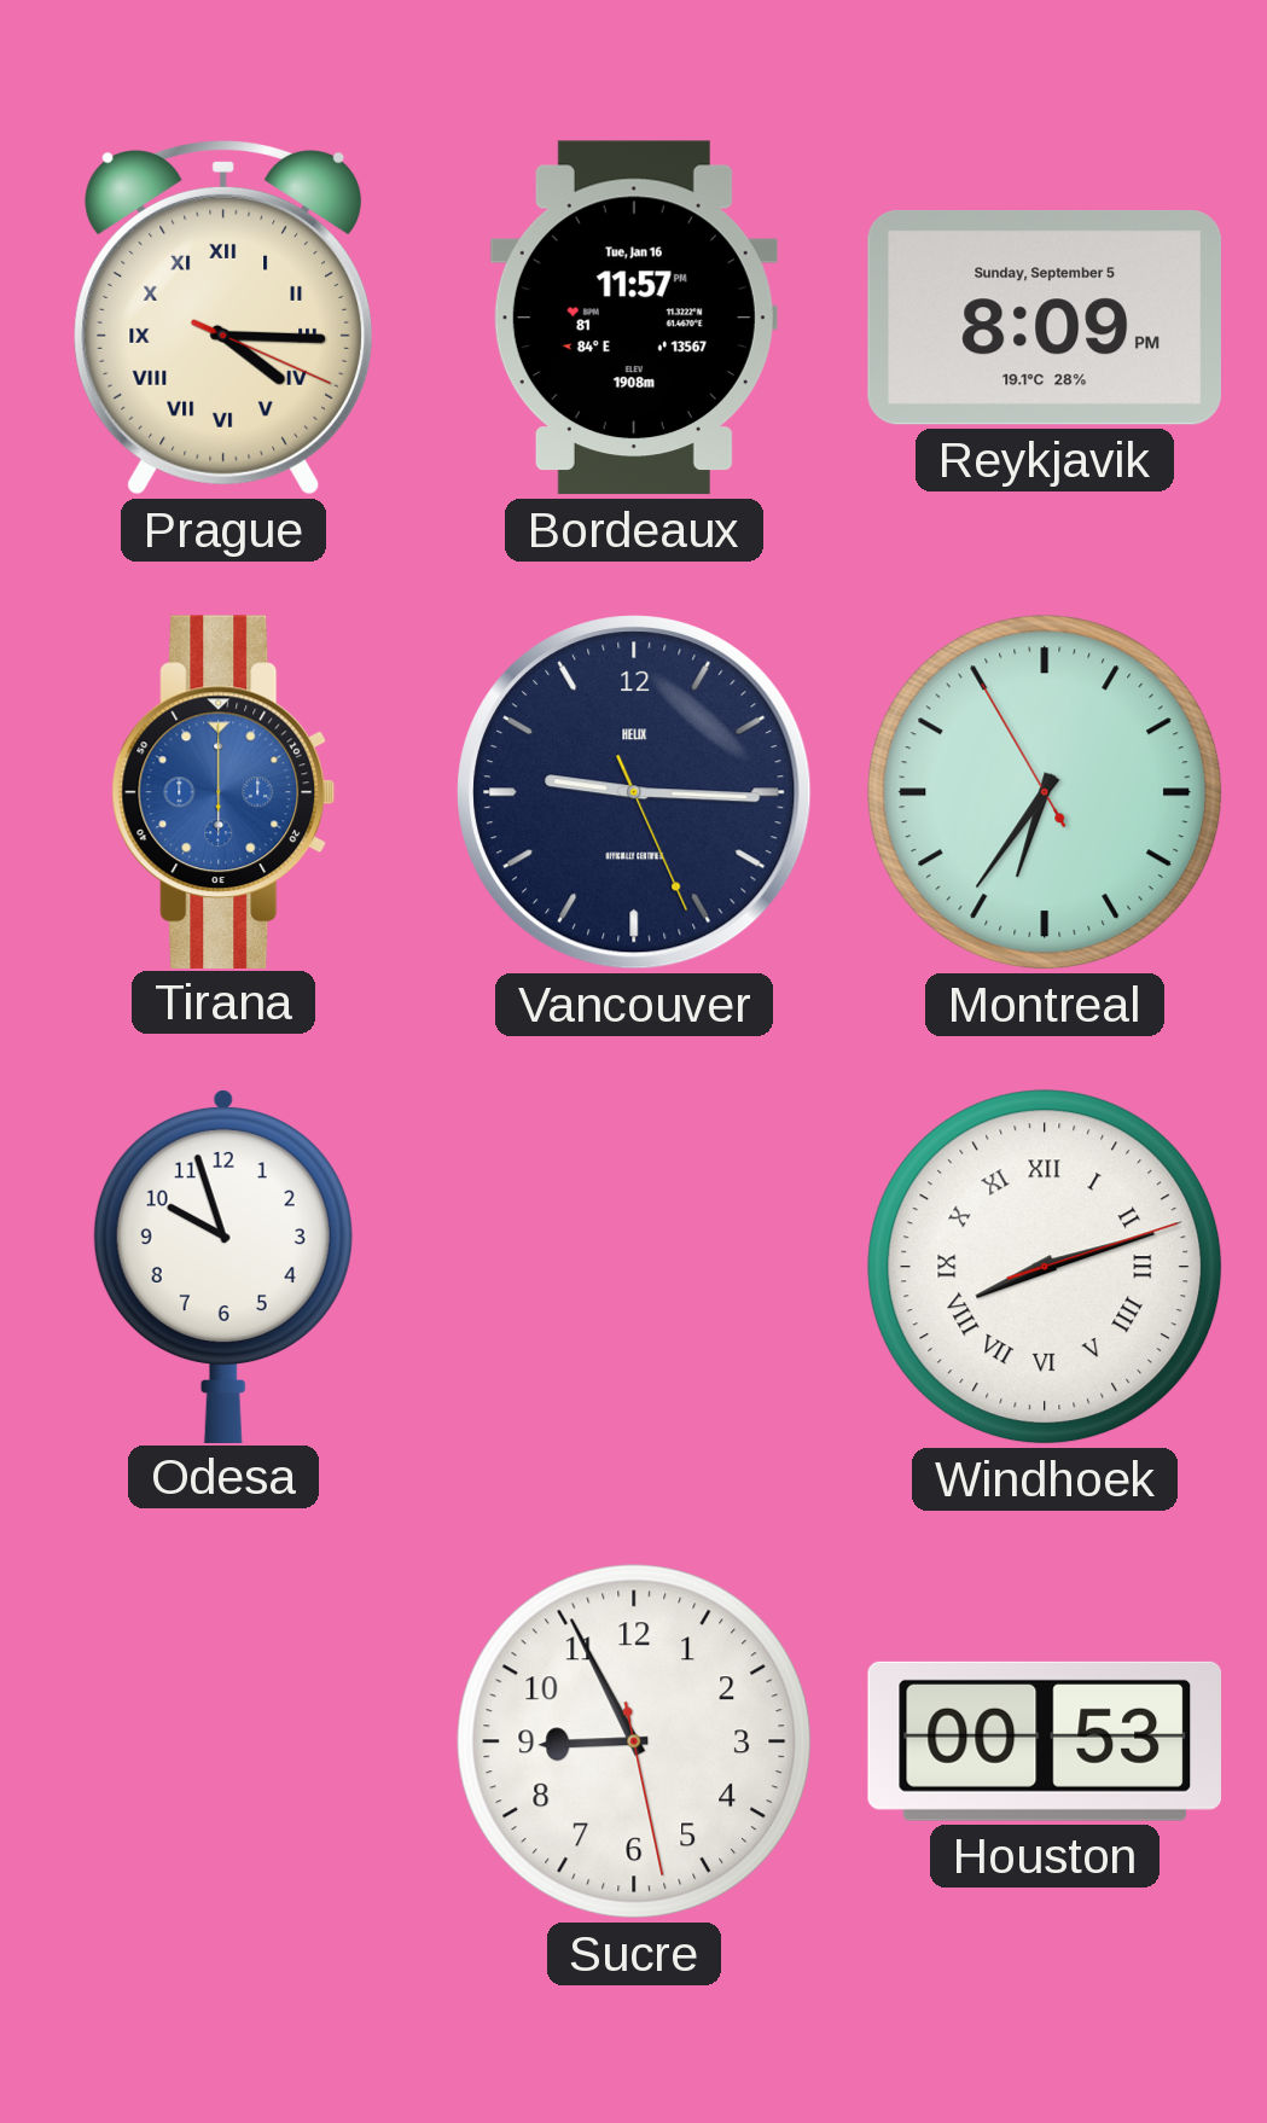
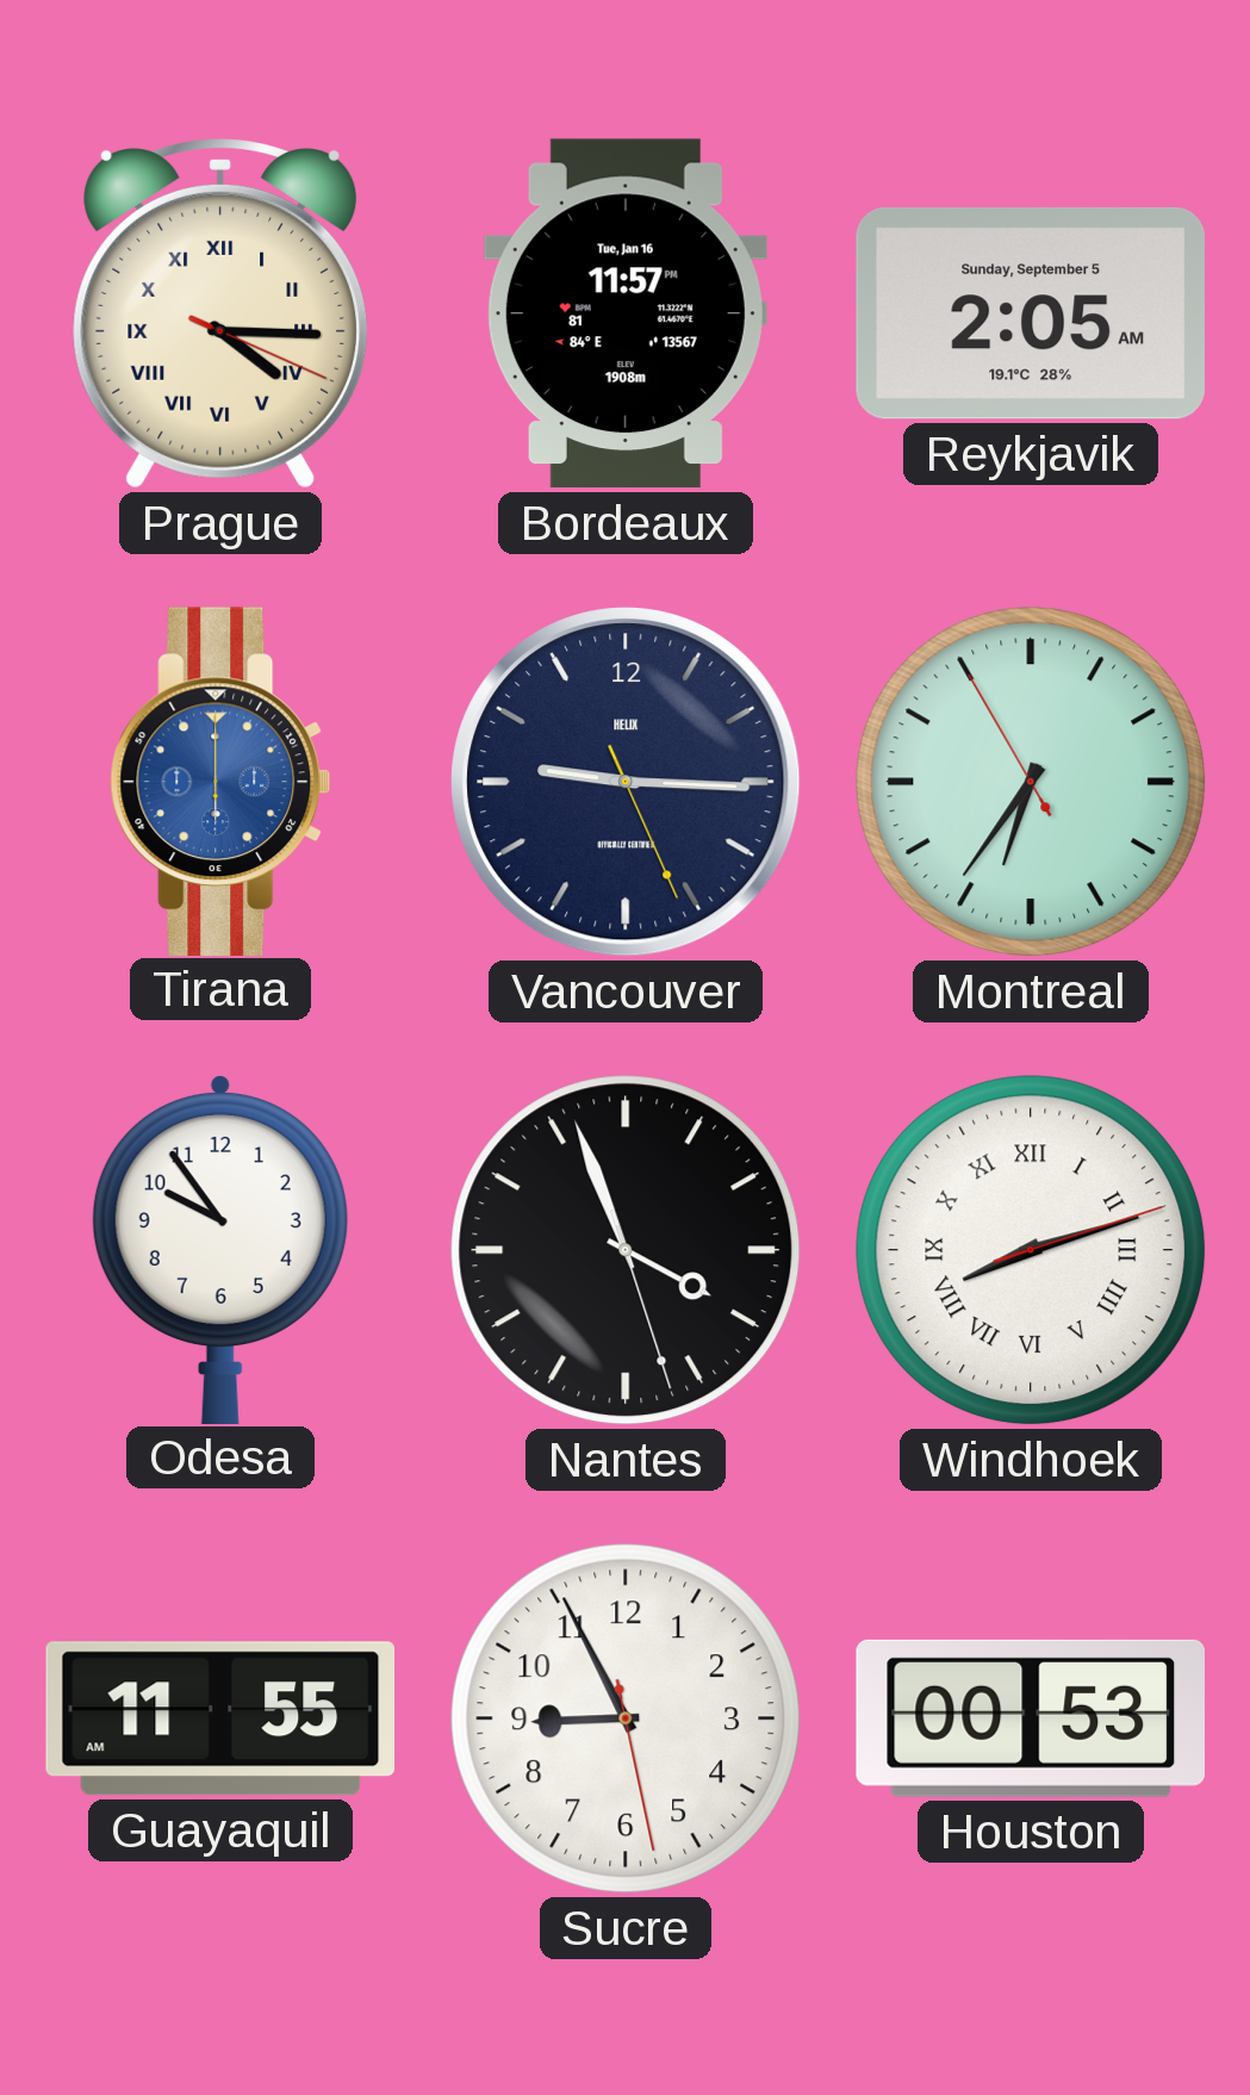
Reykjavik: 8:09 -> 2:05
Odesa: 9:57 -> 9:54
Nantes: none -> 3:56
Guayaquil: none -> 11:55
